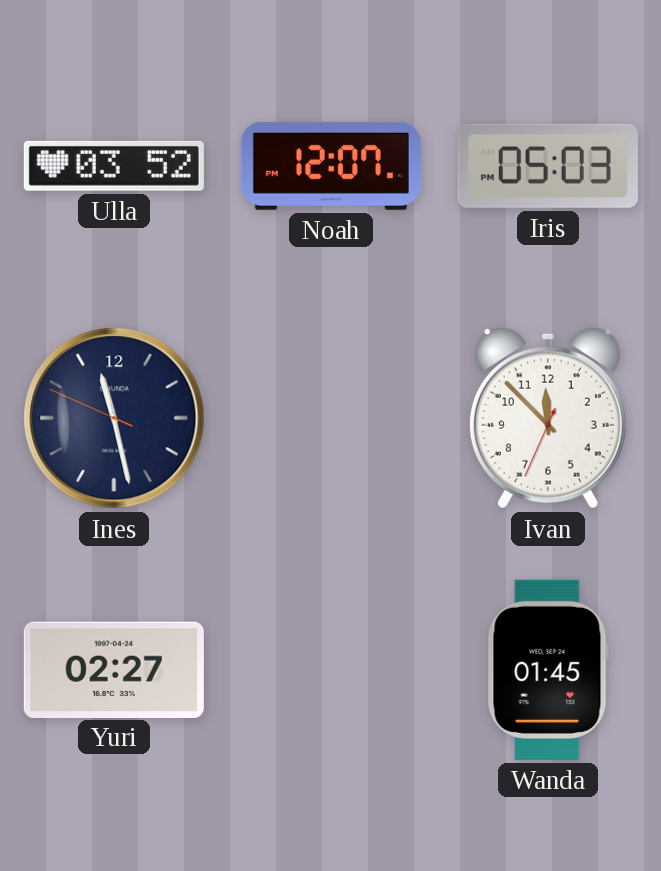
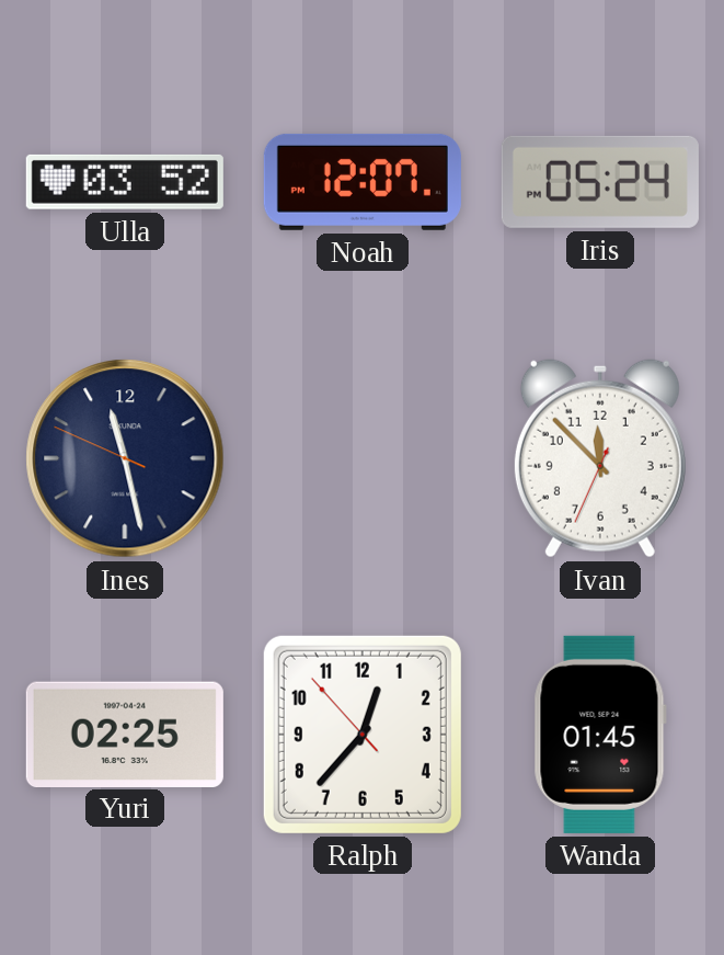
Iris: 05:03 -> 05:24
Yuri: 02:27 -> 02:25
Ralph: none -> 12:36
